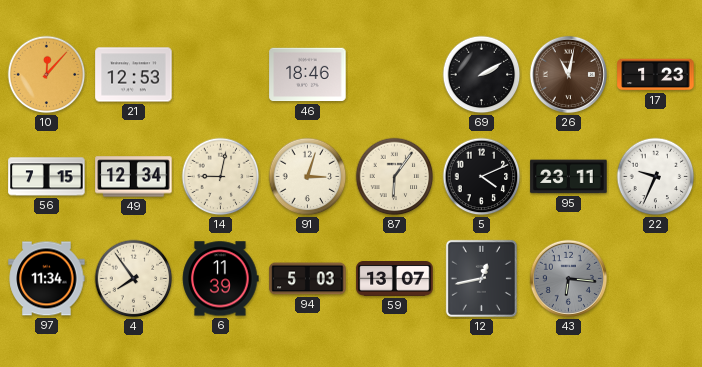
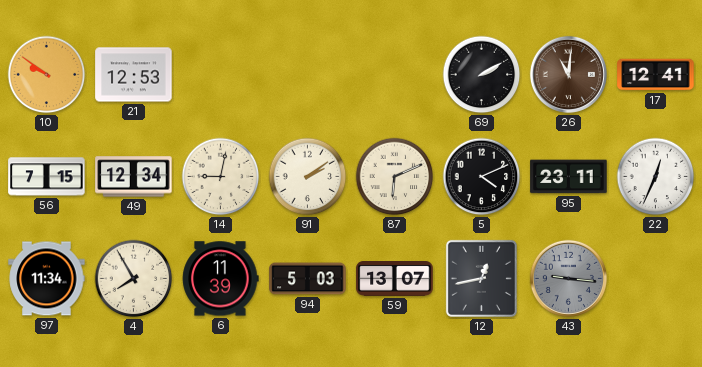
10: 12:07 -> 9:51
46: 18:46 -> none
26: 11:02 -> 11:01
17: 1:23 -> 12:41
91: 3:03 -> 2:09
87: 6:06 -> 6:11
22: 9:34 -> 12:34
4: 7:54 -> 7:55
43: 6:16 -> 9:16
